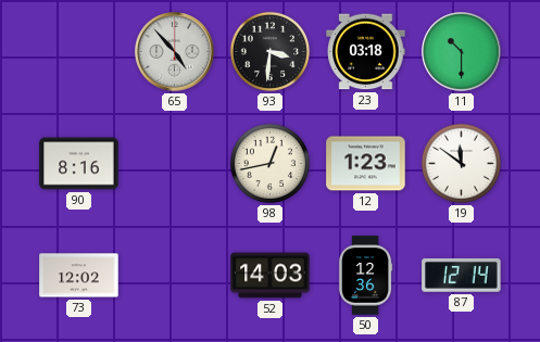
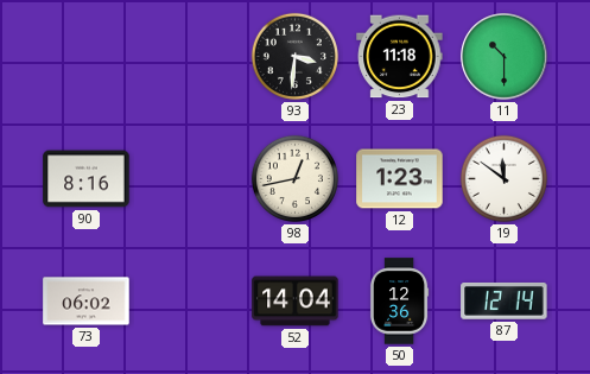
65: 4:53 -> none
23: 03:18 -> 11:18
73: 12:02 -> 06:02
52: 14:03 -> 14:04
